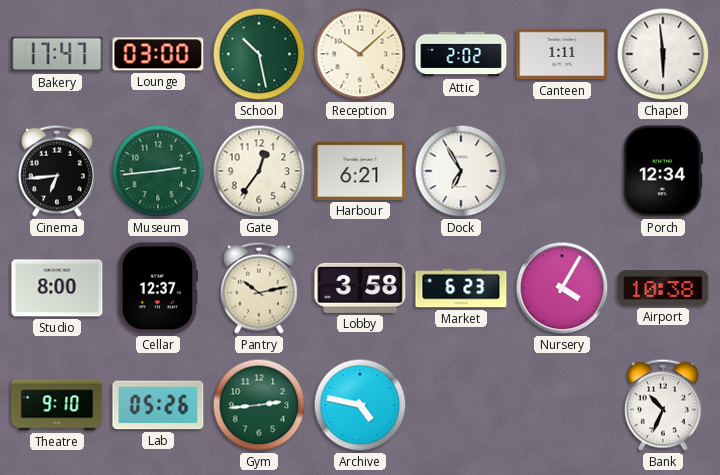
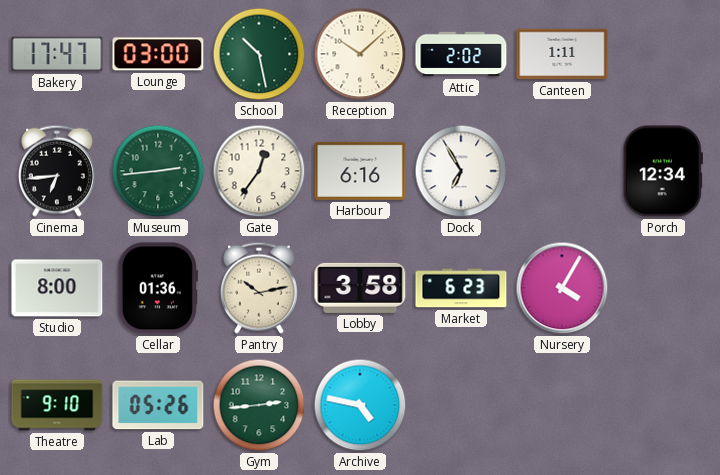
Chapel: 5:59 -> none
Harbour: 6:21 -> 6:16
Cellar: 12:37 -> 01:36
Airport: 10:38 -> none
Bank: 10:34 -> none
